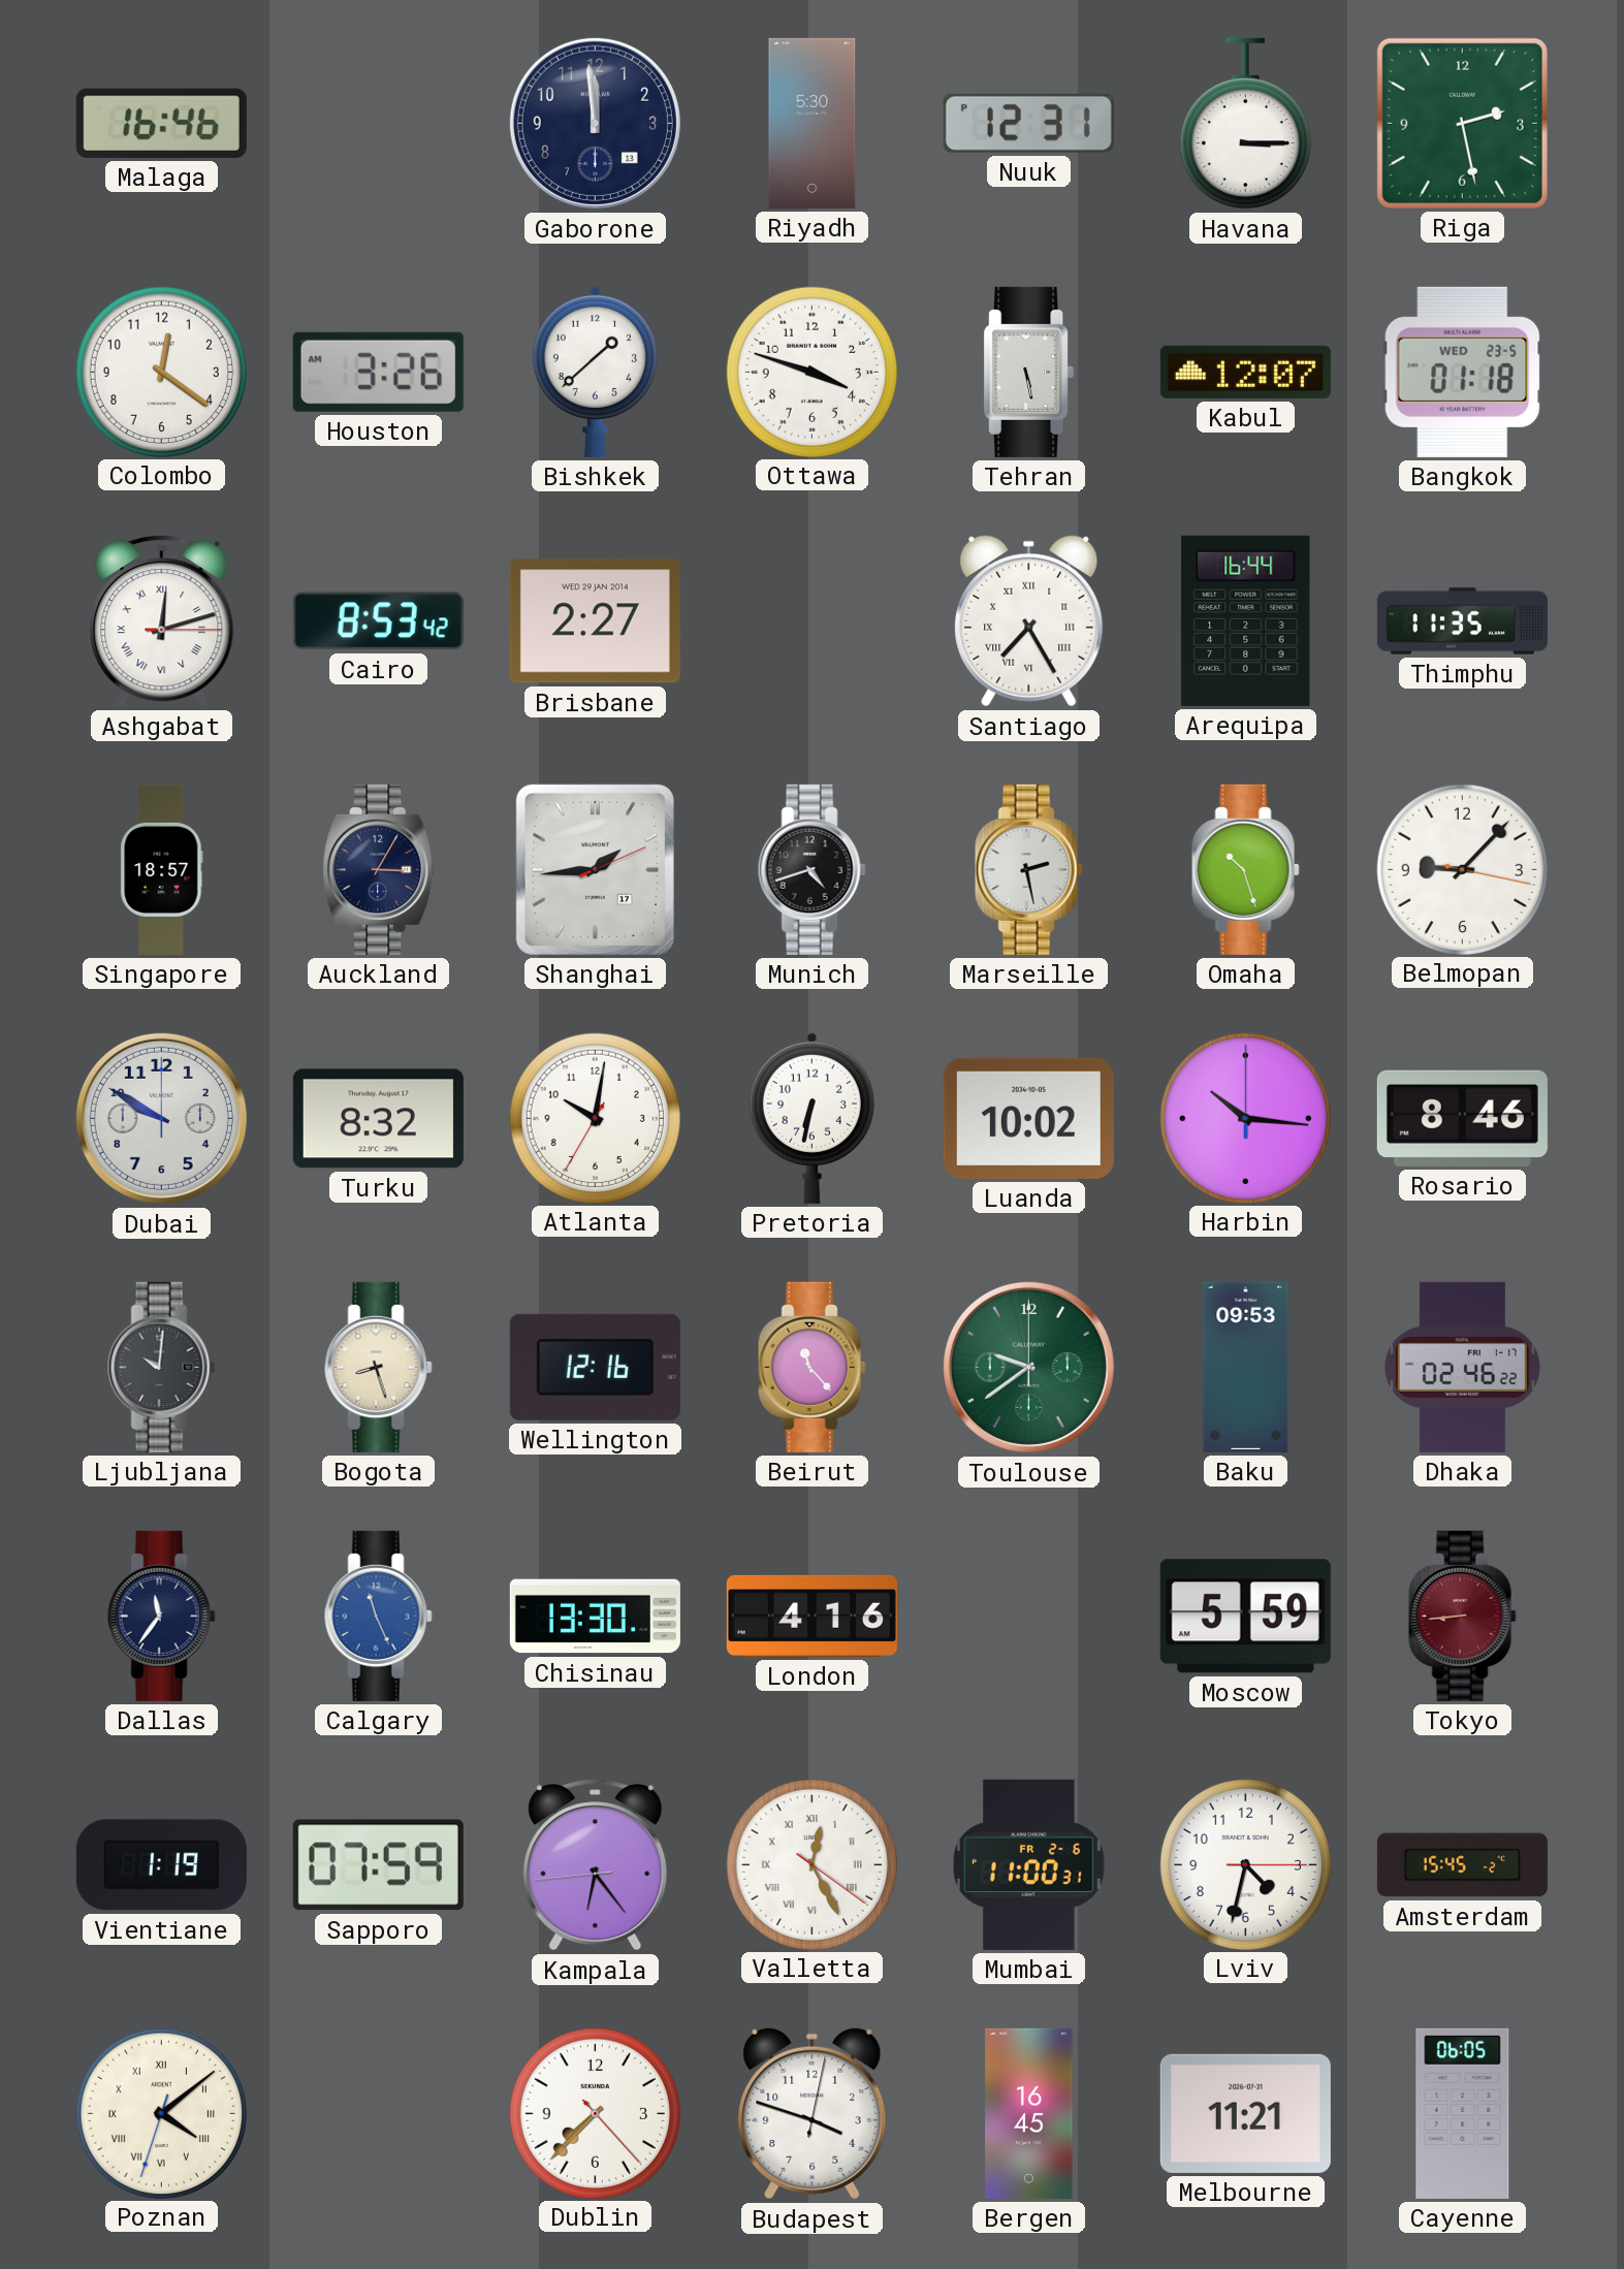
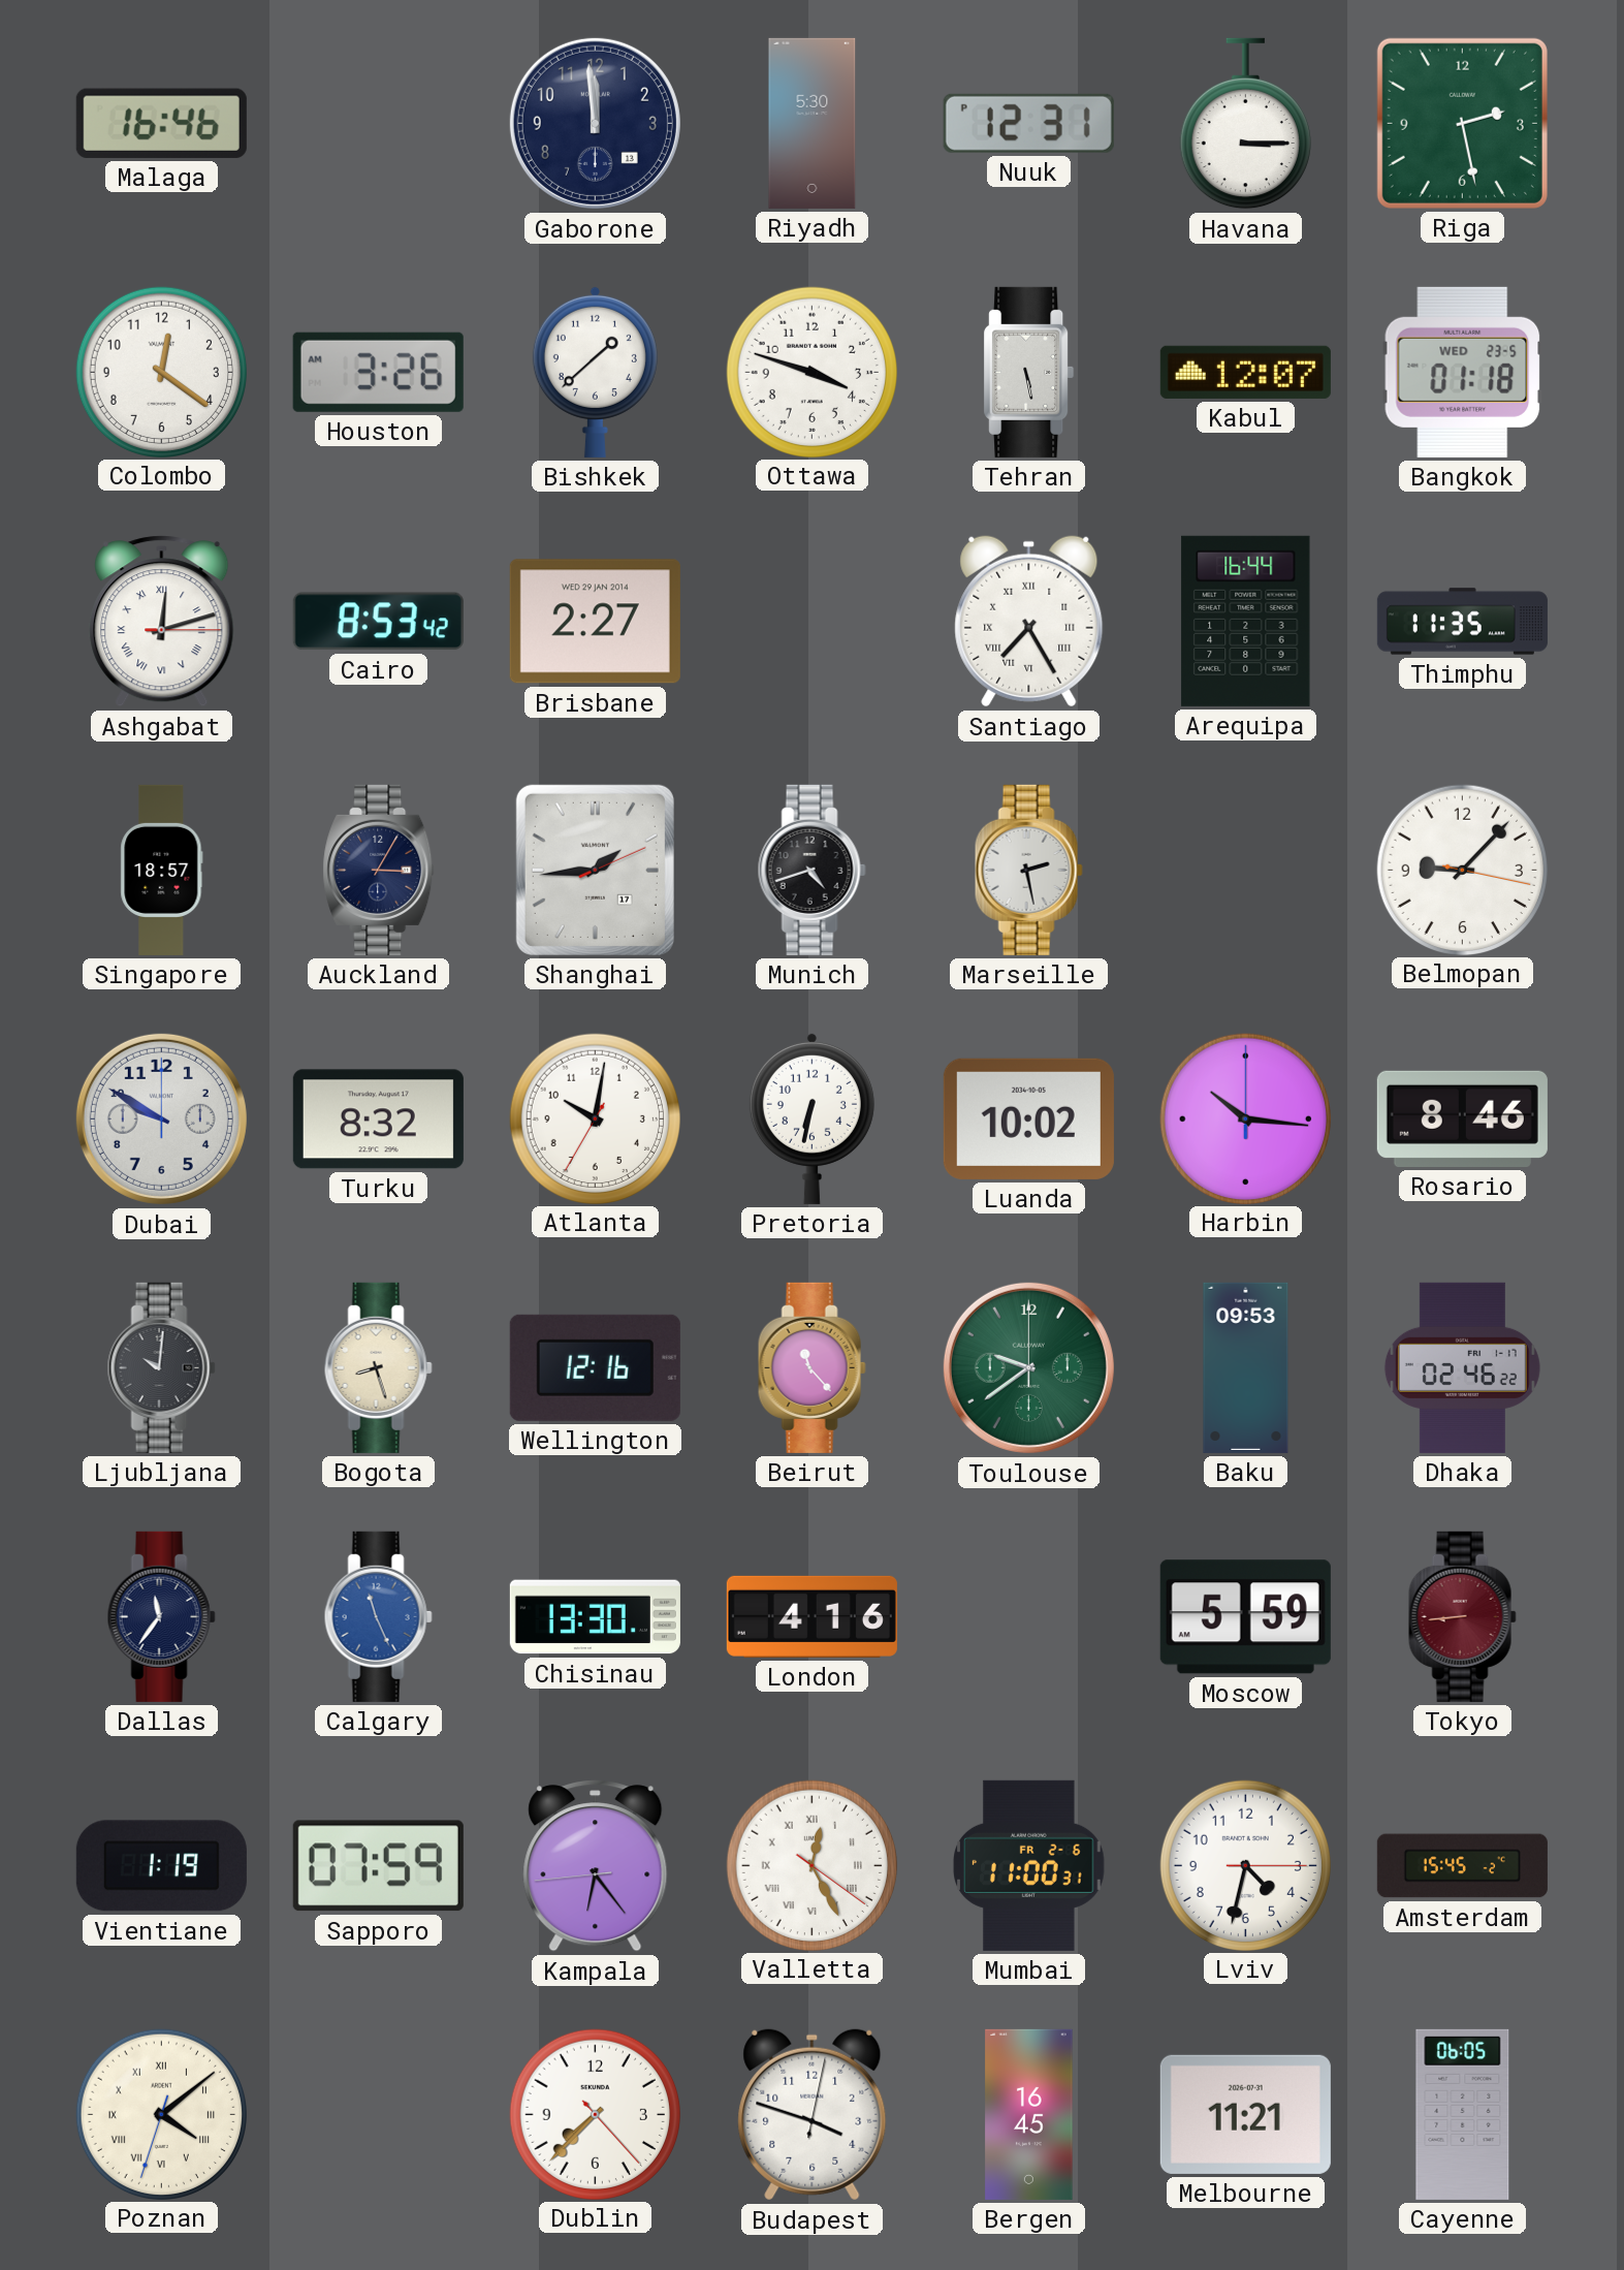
Omaha: 10:27 -> none
